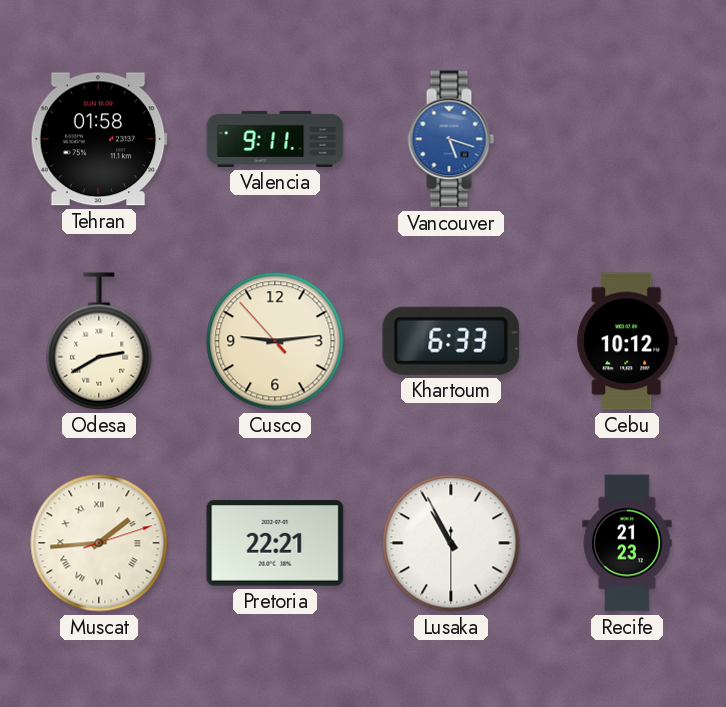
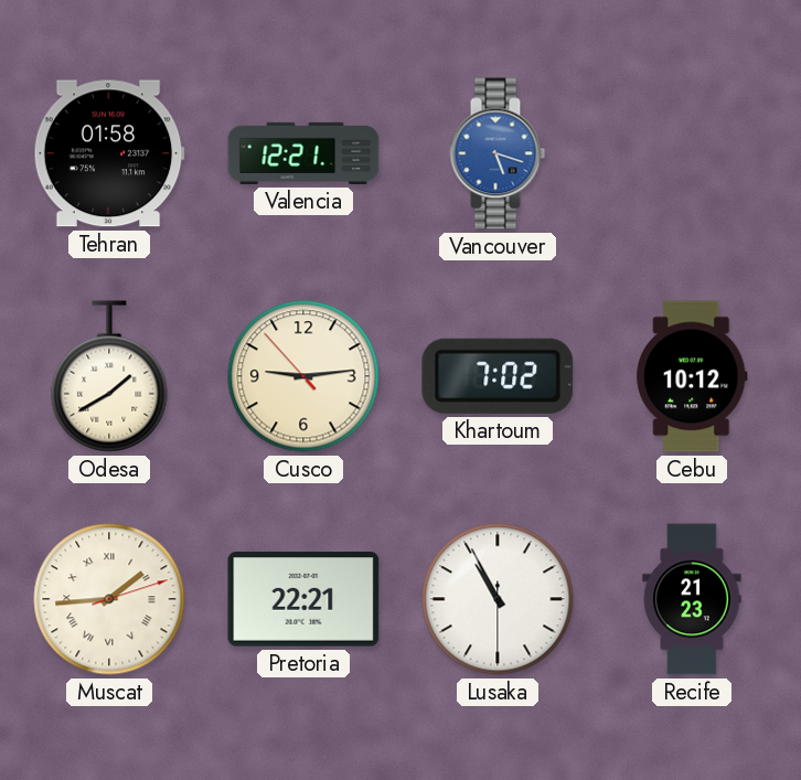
Valencia: 9:11 -> 12:21
Odesa: 2:40 -> 1:40
Khartoum: 6:33 -> 7:02
